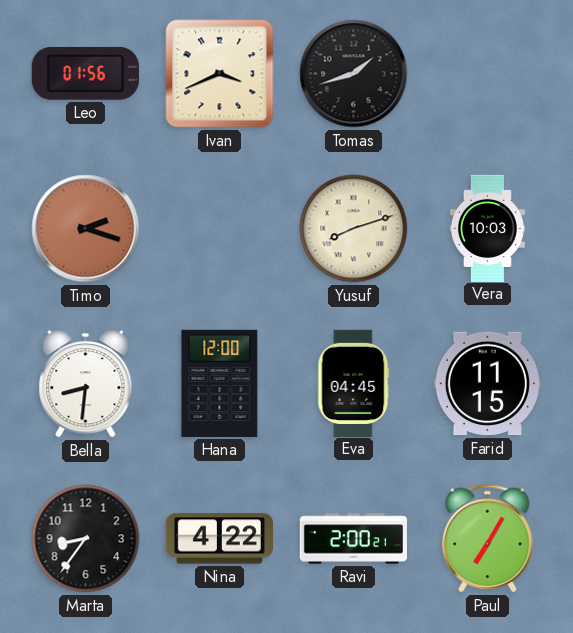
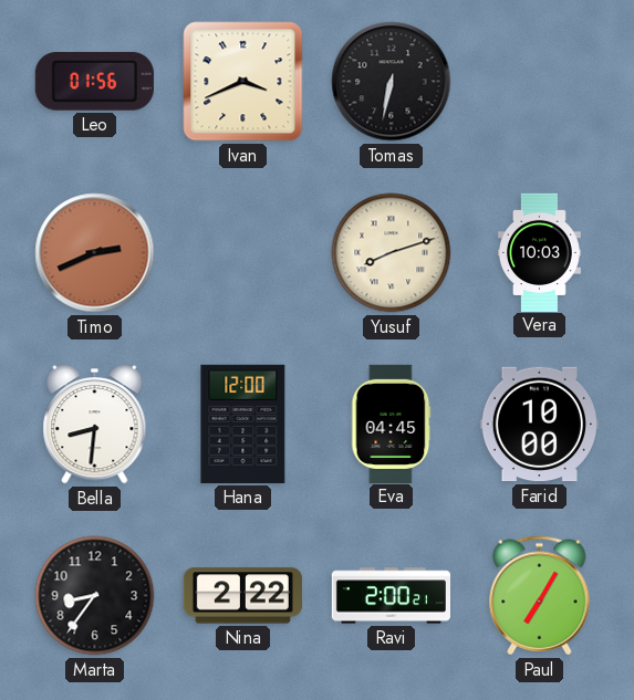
Tomas: 1:42 -> 6:32
Timo: 2:18 -> 2:41
Farid: 11:15 -> 10:00
Nina: 4:22 -> 2:22
